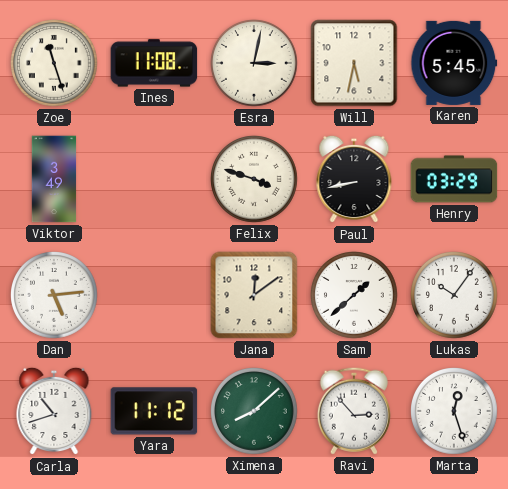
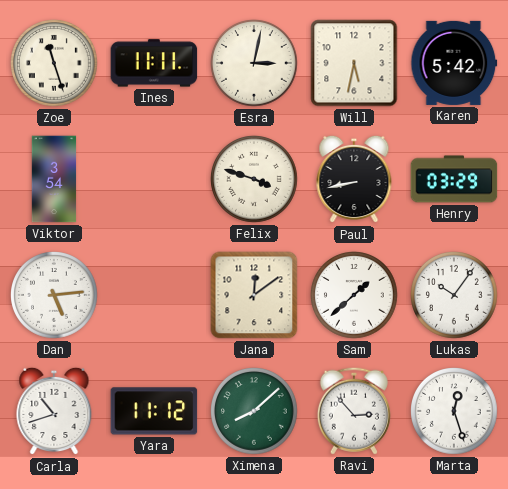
Ines: 11:08 -> 11:11
Karen: 5:45 -> 5:42
Viktor: 3:49 -> 3:54
